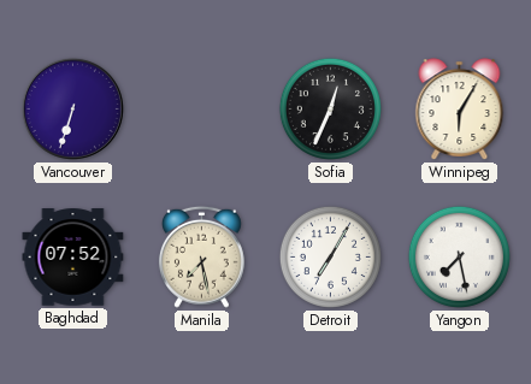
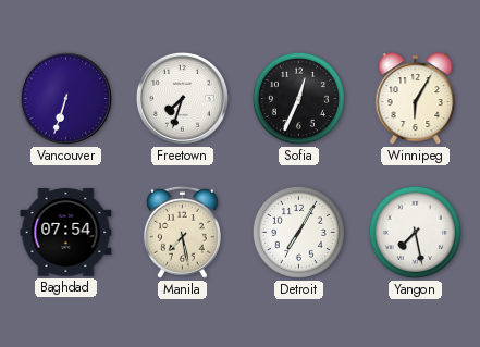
Freetown: none -> 7:33
Baghdad: 07:52 -> 07:54
